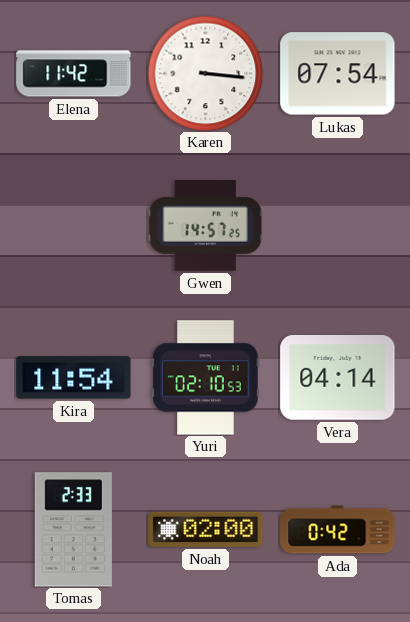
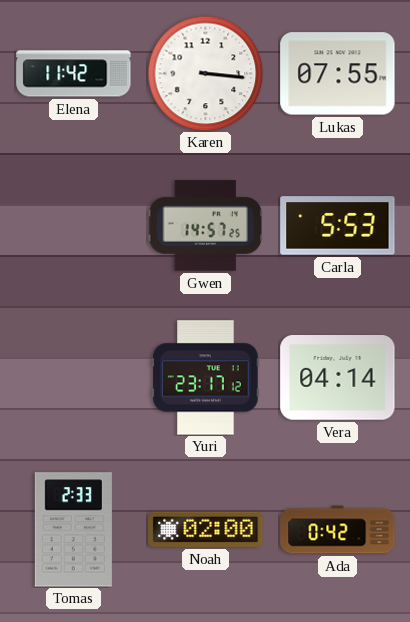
Lukas: 07:54 -> 07:55
Carla: none -> 5:53
Kira: 11:54 -> none
Yuri: 02:10 -> 23:17
